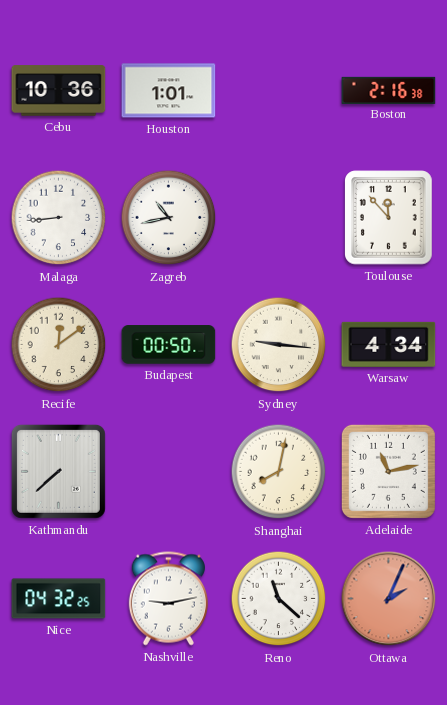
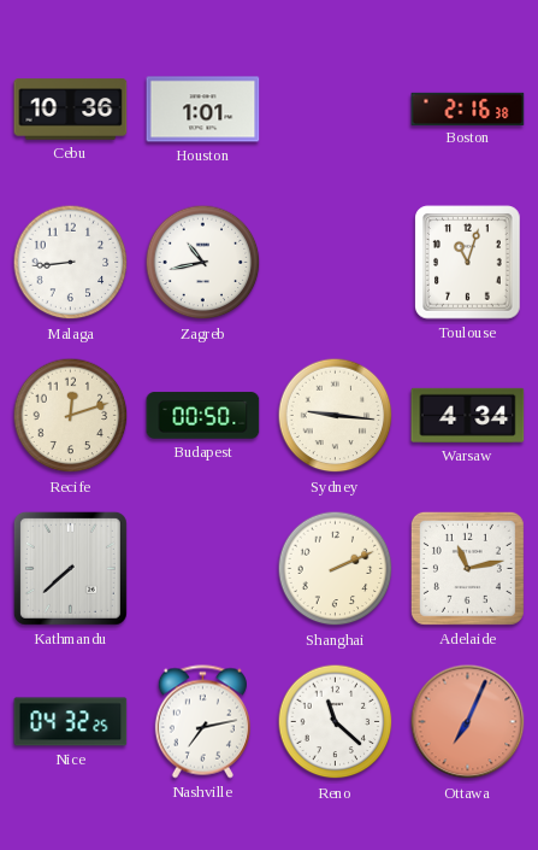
Toulouse: 11:53 -> 11:03
Recife: 12:09 -> 12:12
Shanghai: 8:02 -> 2:11
Nashville: 9:13 -> 7:13
Ottawa: 2:04 -> 7:04
